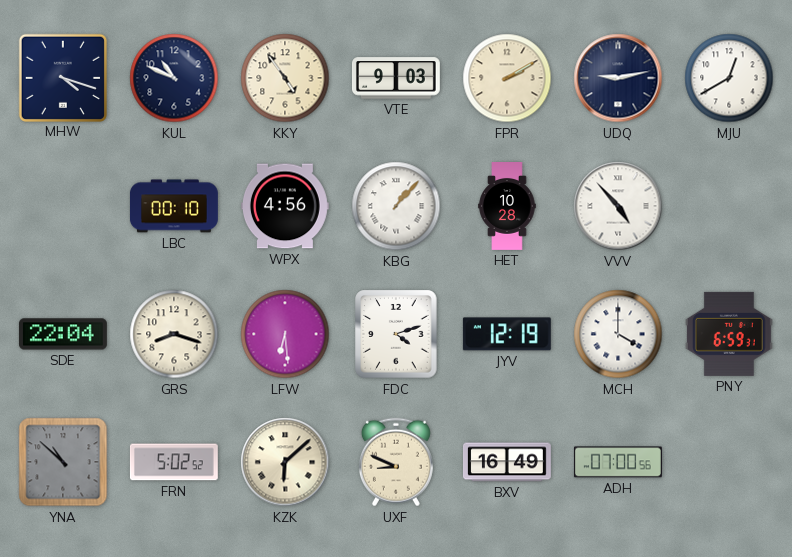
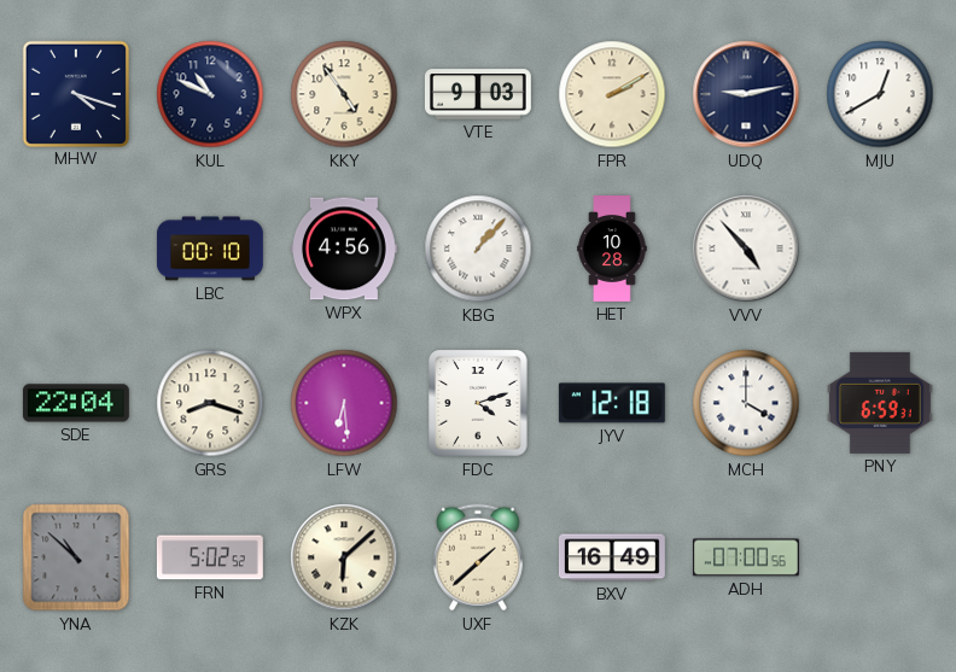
JYV: 12:19 -> 12:18
UXF: 8:49 -> 1:38
